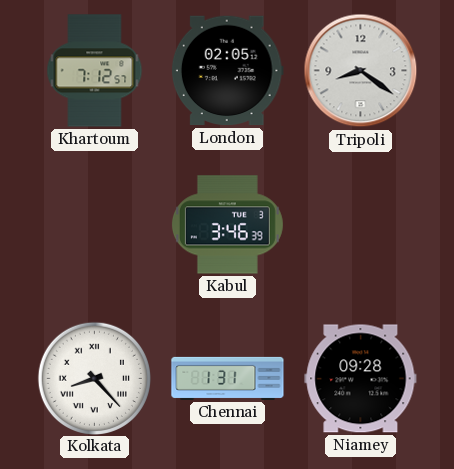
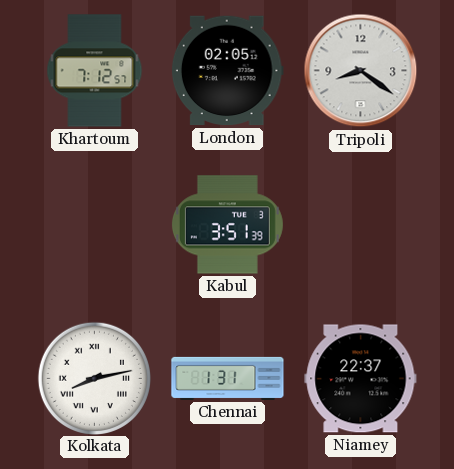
Kabul: 3:46 -> 3:51
Kolkata: 8:23 -> 8:13
Niamey: 09:28 -> 22:37
